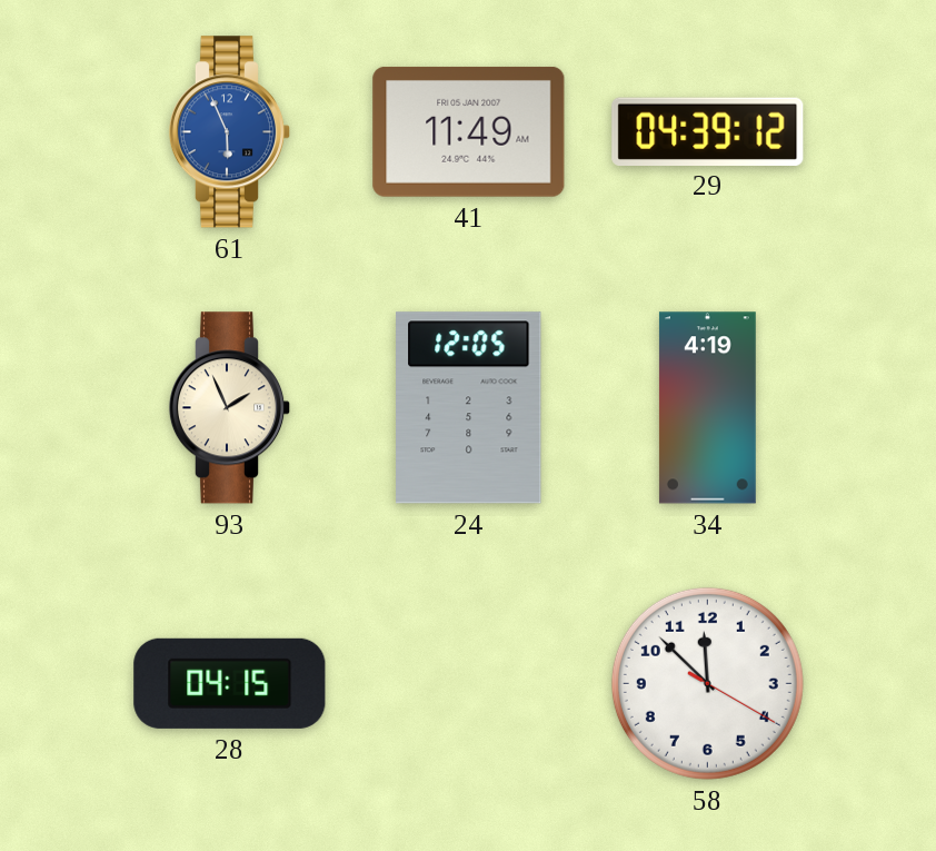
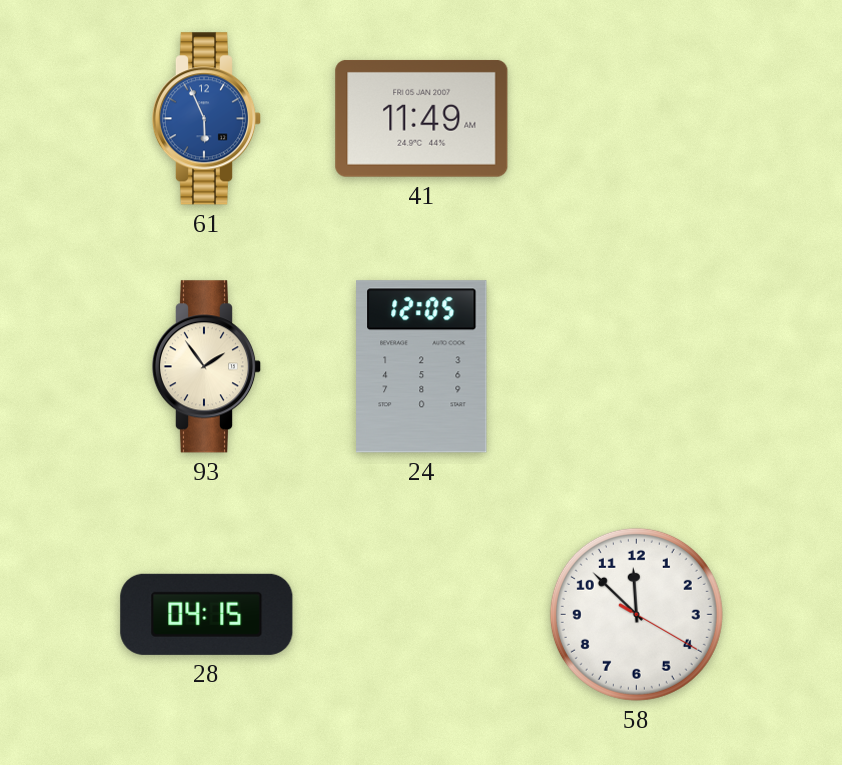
29: 04:39 -> none
93: 1:56 -> 1:54
34: 4:19 -> none
